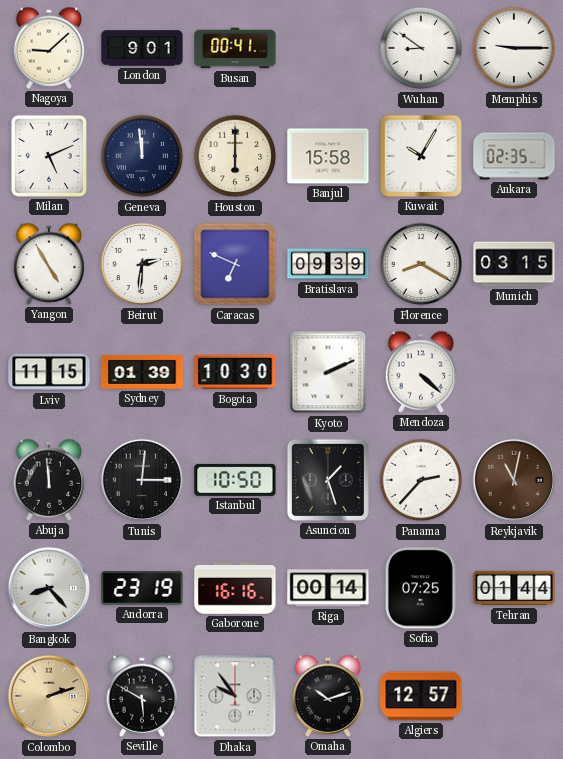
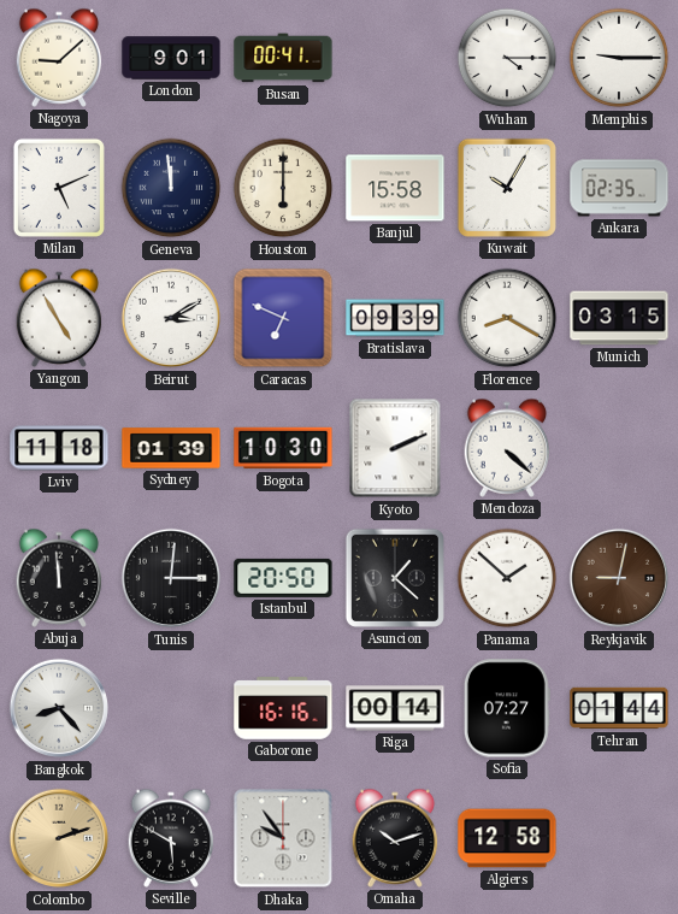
Wuhan: 8:51 -> 4:15
Beirut: 2:31 -> 3:10
Lviv: 11:15 -> 11:18
Istanbul: 10:50 -> 20:50
Asuncion: 1:27 -> 1:22
Panama: 2:37 -> 1:52
Reykjavik: 11:02 -> 9:02
Andorra: 23:19 -> none
Sofia: 07:25 -> 07:27
Algiers: 12:57 -> 12:58
